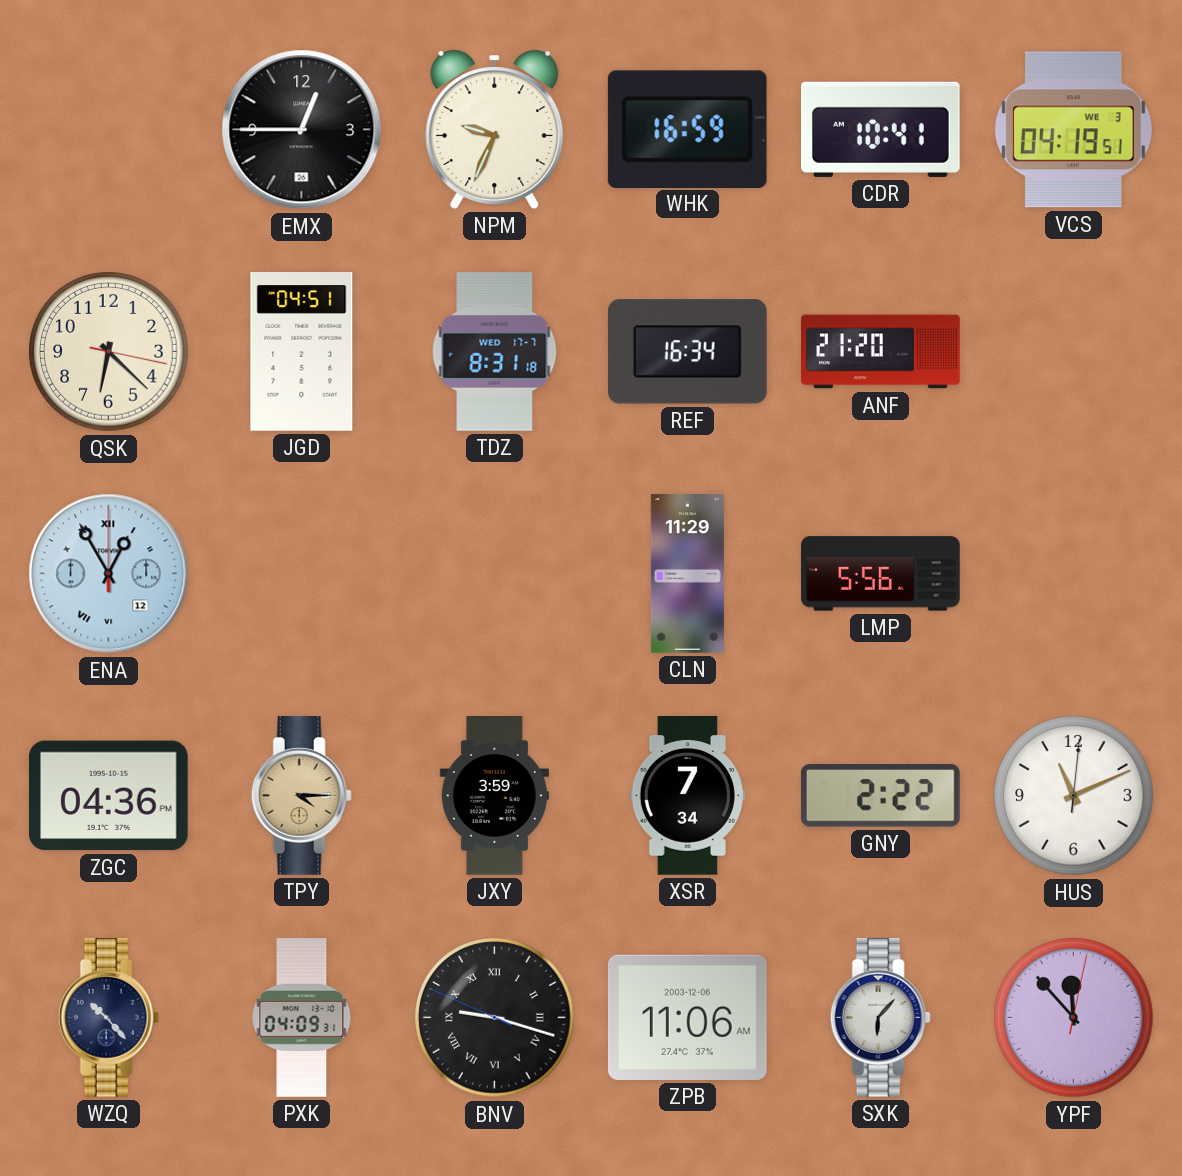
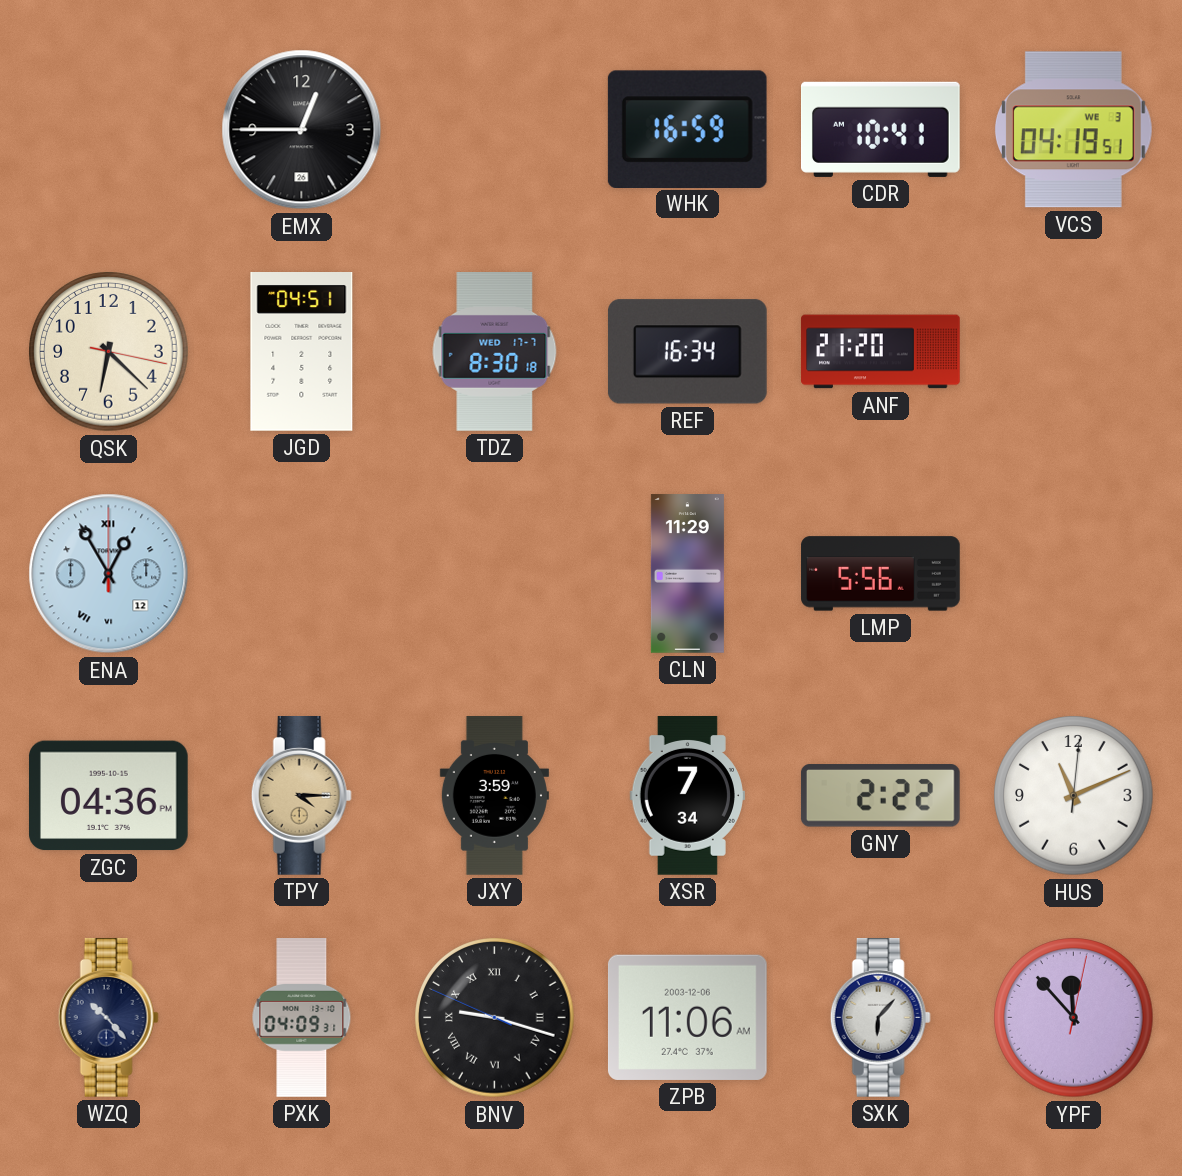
NPM: 9:34 -> none
TDZ: 8:31 -> 8:30
